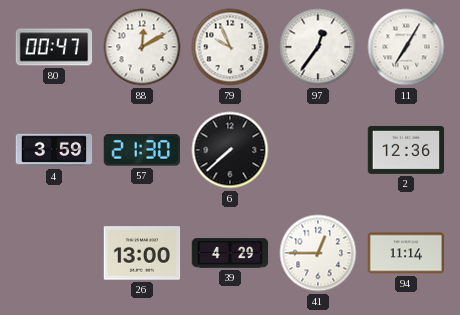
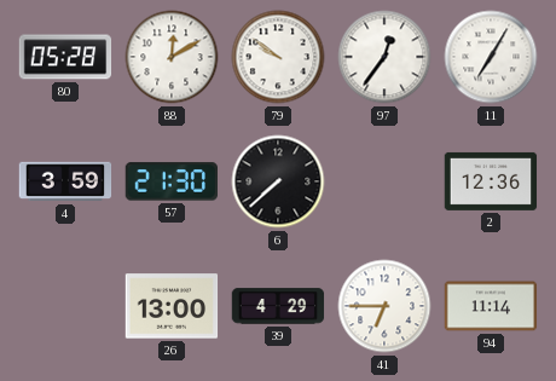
80: 00:47 -> 05:28
79: 9:56 -> 9:51
41: 12:45 -> 6:45
